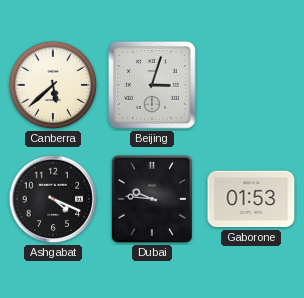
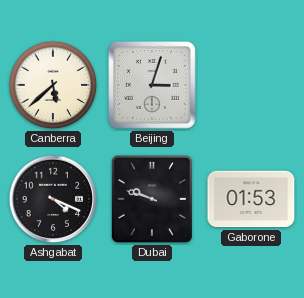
Dubai: 9:46 -> 9:48
